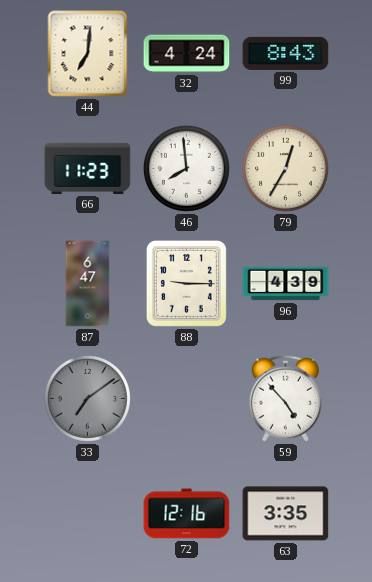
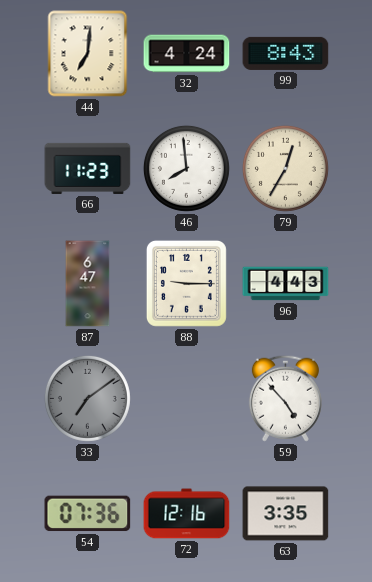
96: 4:39 -> 4:43
54: none -> 07:36
